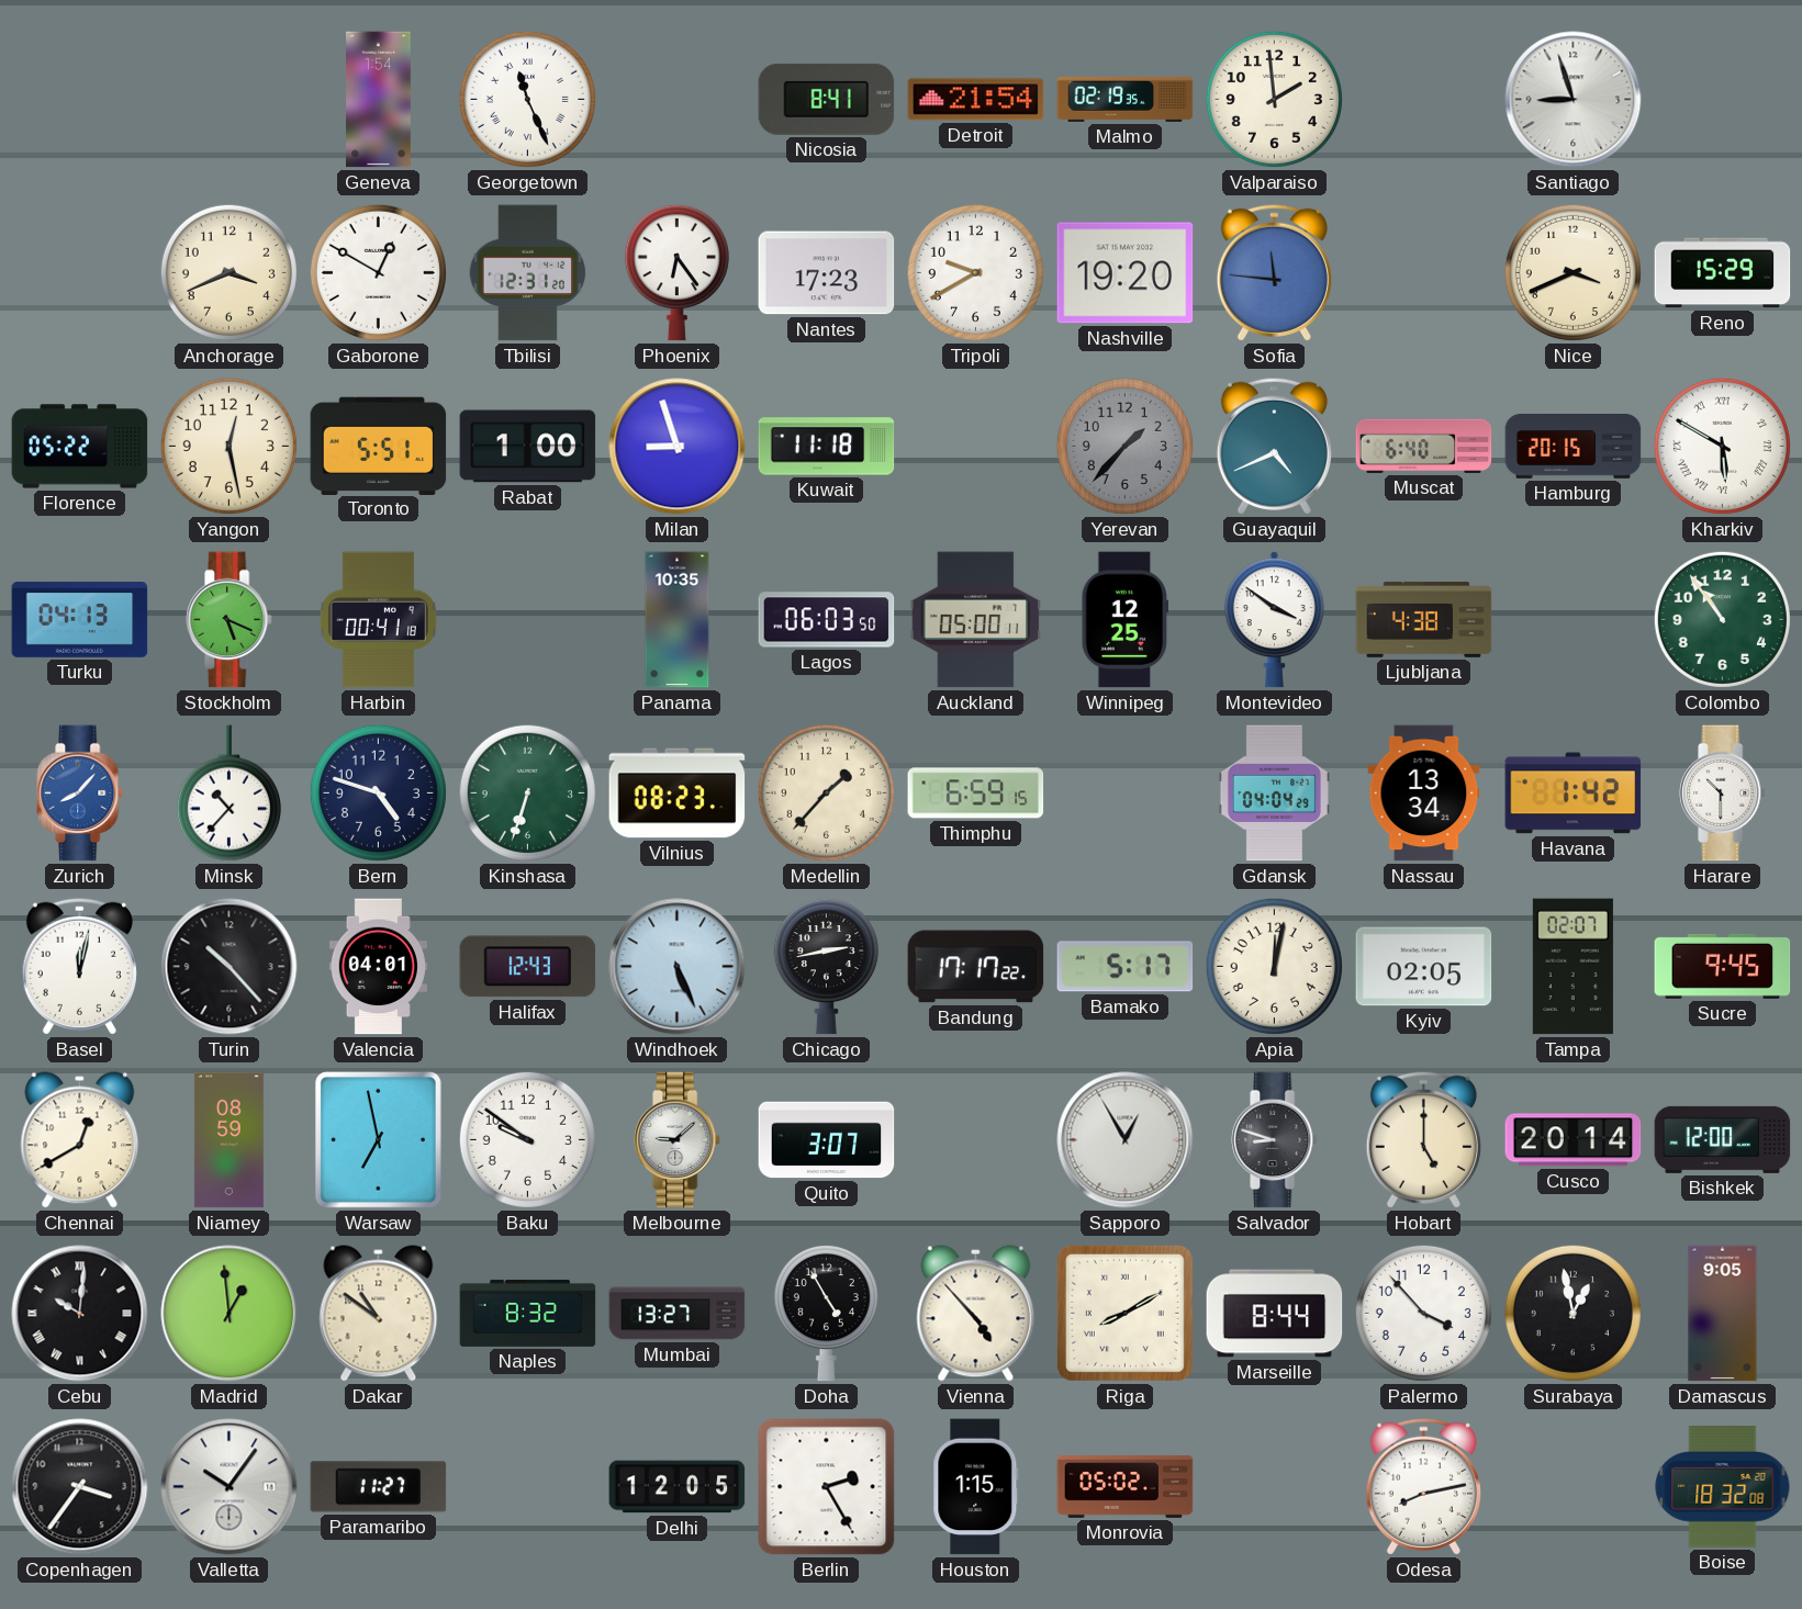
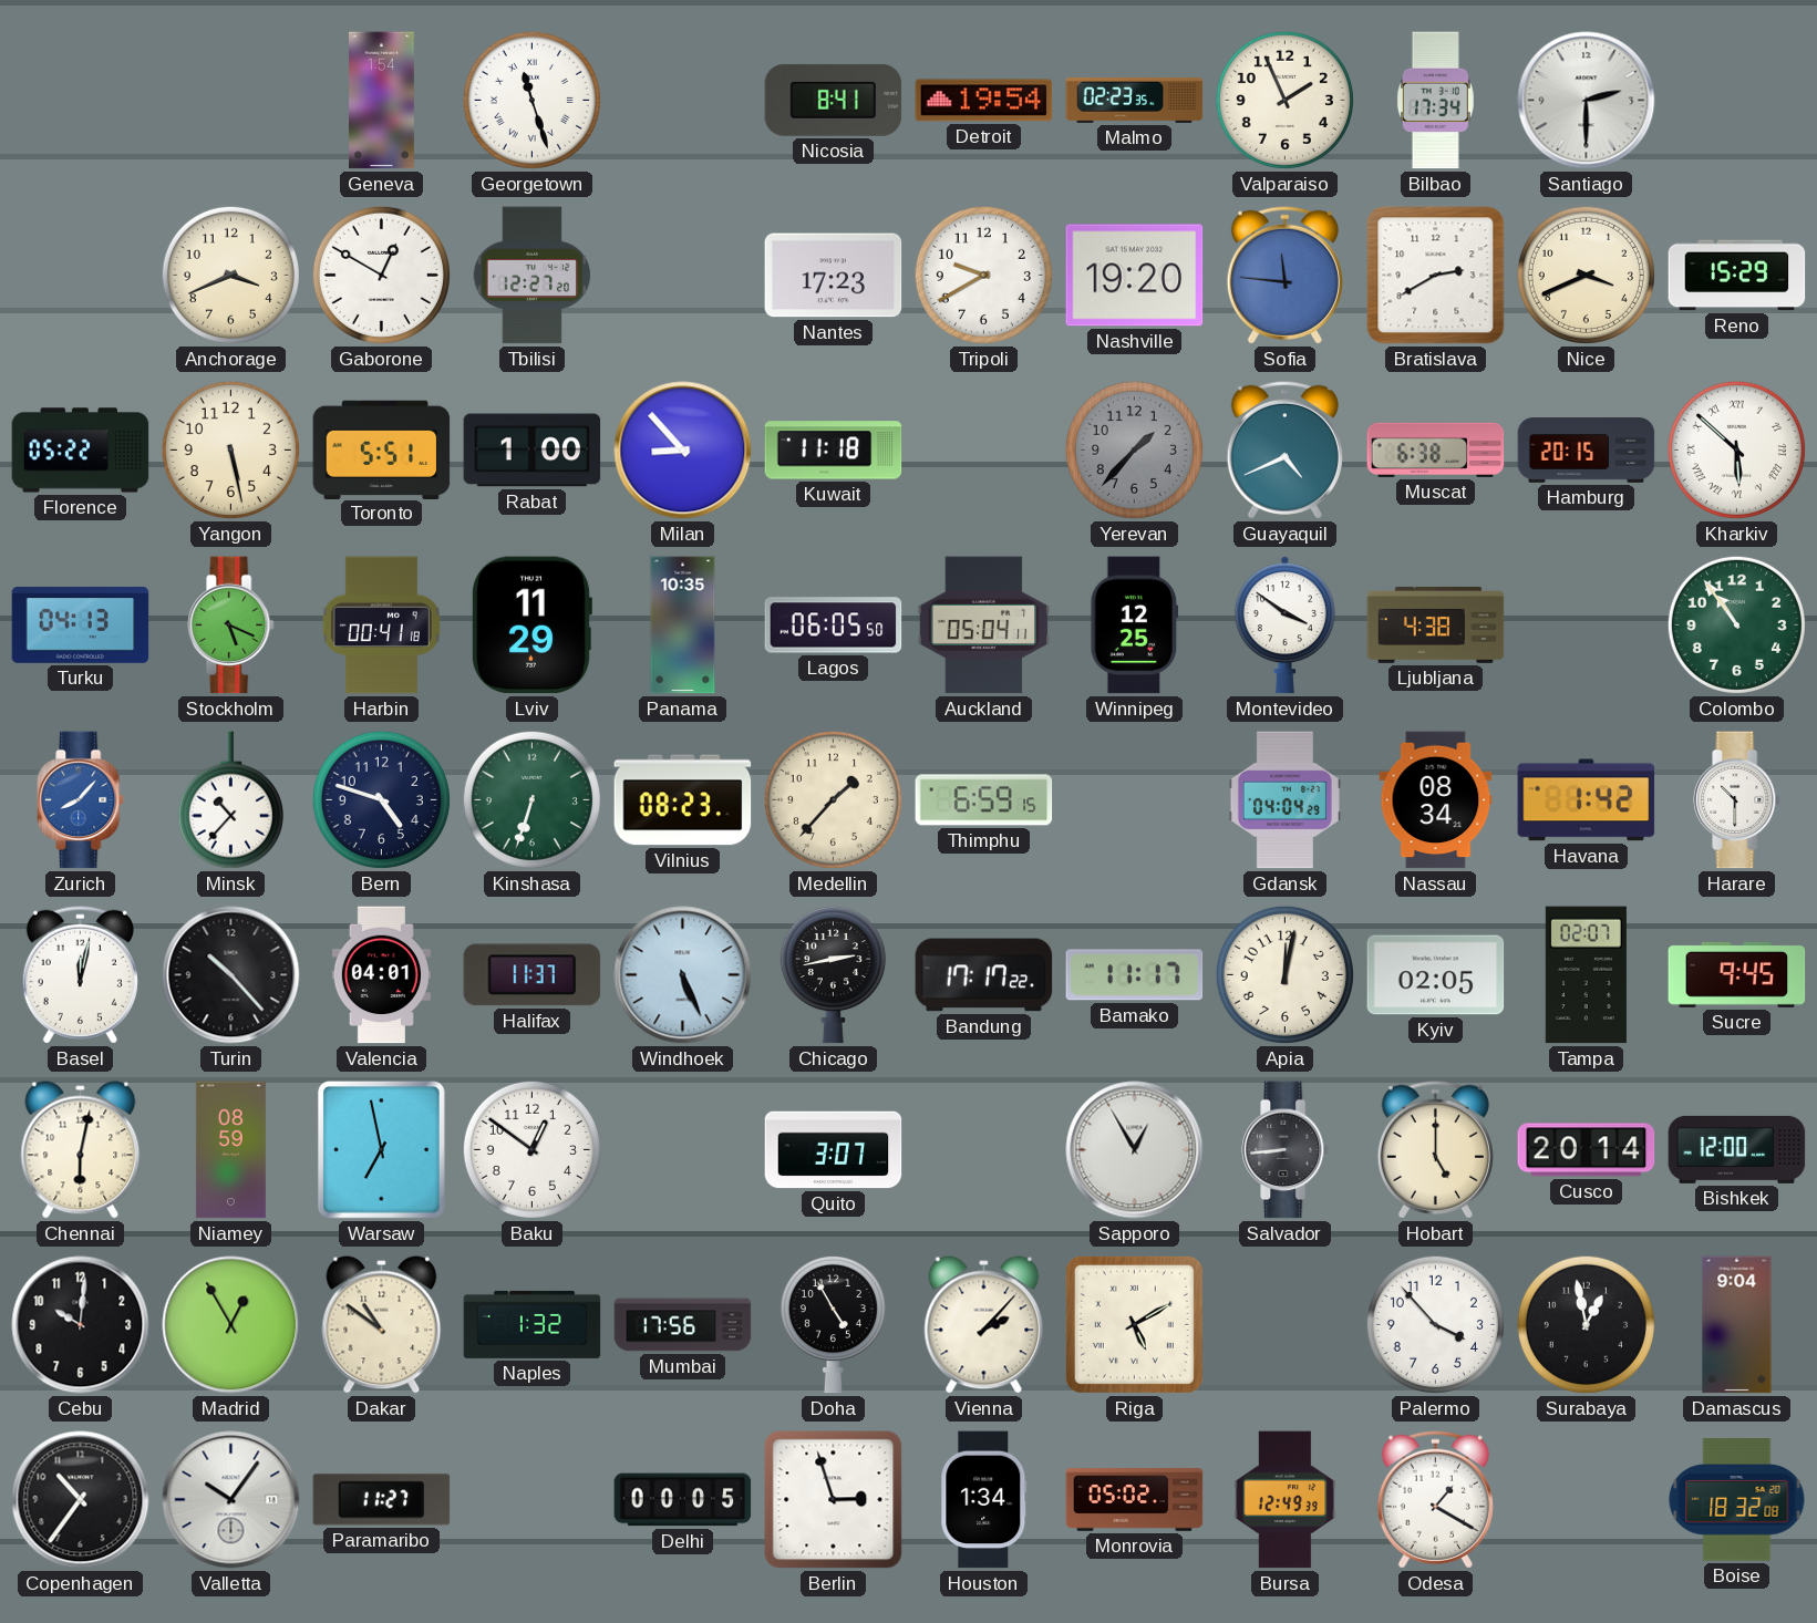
Georgetown: 11:26 -> 11:27
Detroit: 21:54 -> 19:54
Malmo: 02:19 -> 02:23
Valparaiso: 1:59 -> 1:56
Bilbao: none -> 17:34
Santiago: 8:57 -> 2:30
Tbilisi: 12:31 -> 12:27
Phoenix: 6:24 -> none
Bratislava: none -> 2:40
Yangon: 12:28 -> 5:28
Milan: 8:57 -> 8:53
Muscat: 6:40 -> 6:38
Kharkiv: 5:50 -> 5:52
Lviv: none -> 11:29
Lagos: 06:03 -> 06:05
Auckland: 05:00 -> 05:04
Nassau: 13:34 -> 08:34
Halifax: 12:43 -> 11:37
Bamako: 5:17 -> 11:17
Chennai: 12:40 -> 6:02
Baku: 9:51 -> 12:51
Melbourne: 9:08 -> none
Salvador: 8:48 -> 8:44
Cebu numerals: Roman -> Arabic
Madrid: 12:59 -> 12:55
Naples: 8:32 -> 1:32
Mumbai: 13:27 -> 17:56
Vienna: 4:53 -> 2:07
Riga: 8:10 -> 5:10
Marseille: 8:44 -> none
Damascus: 9:05 -> 9:04
Copenhagen: 3:36 -> 10:36
Delhi: 12:05 -> 00:05
Berlin: 2:25 -> 2:57
Houston: 1:15 -> 1:34
Bursa: none -> 12:49
Odesa: 8:13 -> 1:20
